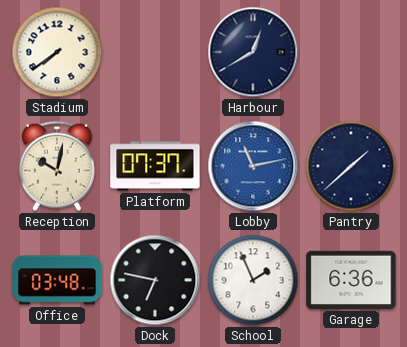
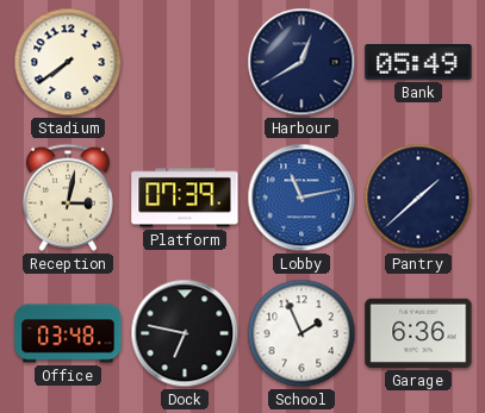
Bank: none -> 05:49
Reception: 10:02 -> 3:02
Platform: 07:37 -> 07:39
